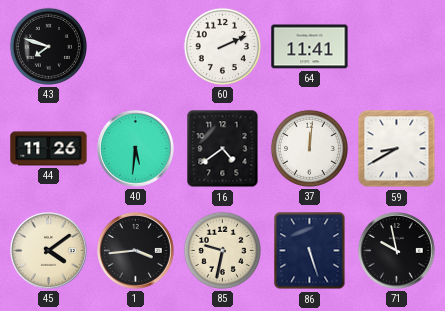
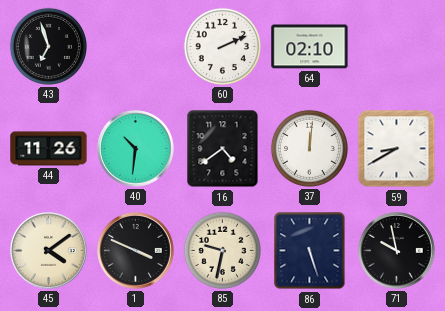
43: 7:48 -> 6:57
64: 11:41 -> 02:10
40: 5:31 -> 10:31
1: 3:44 -> 3:49
